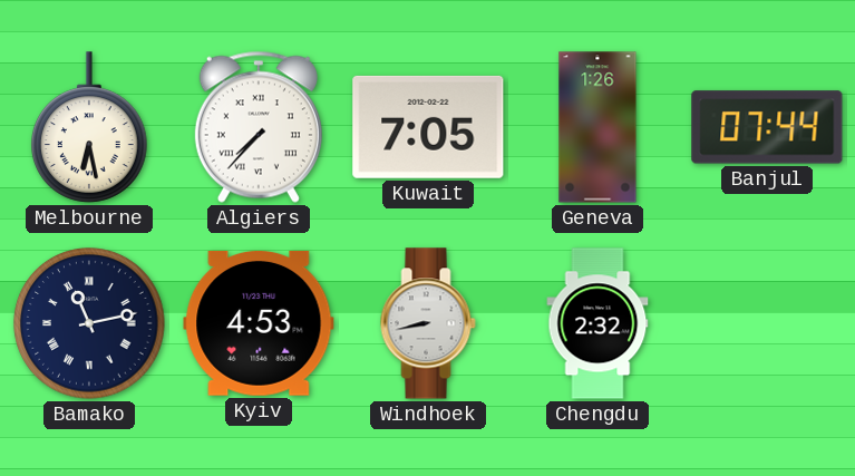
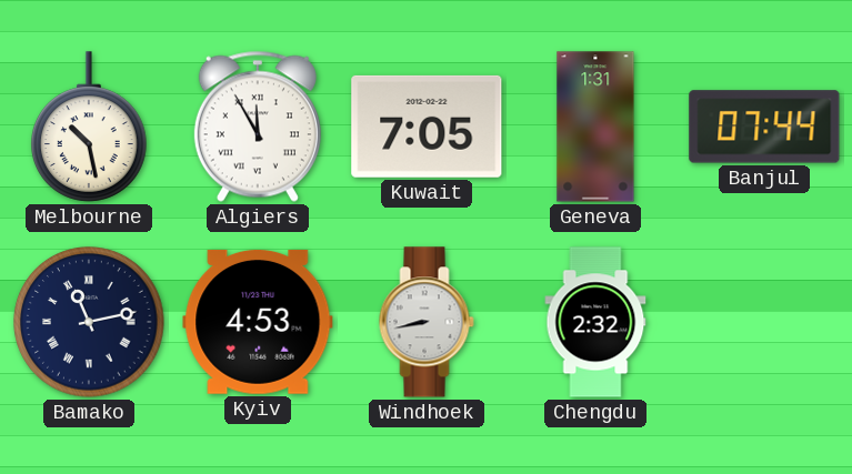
Melbourne: 6:28 -> 10:28
Algiers: 7:37 -> 11:55
Geneva: 1:26 -> 1:31
